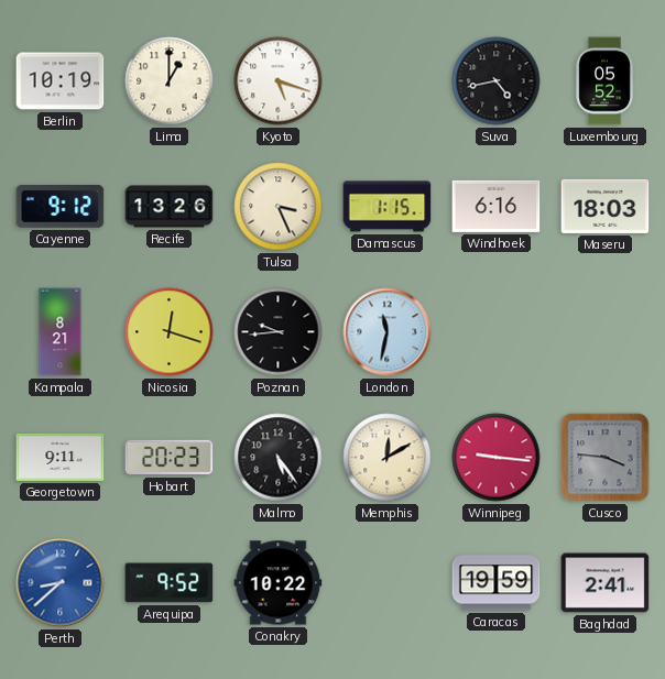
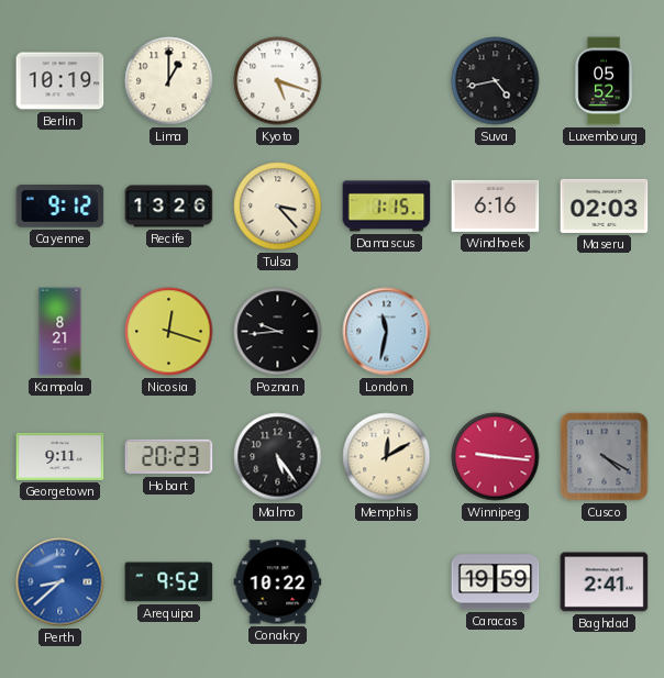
Tulsa: 3:26 -> 3:23
Maseru: 18:03 -> 02:03
Cusco: 3:46 -> 4:20
